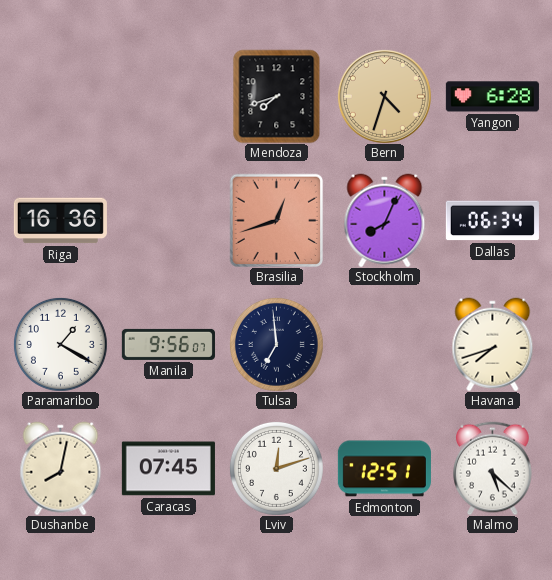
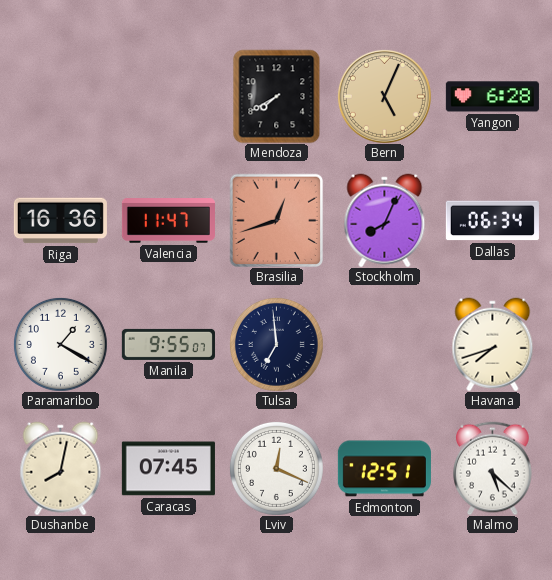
Mendoza: 7:42 -> 7:40
Bern: 4:33 -> 5:04
Valencia: none -> 11:47
Manila: 9:56 -> 9:55
Lviv: 12:12 -> 12:19
